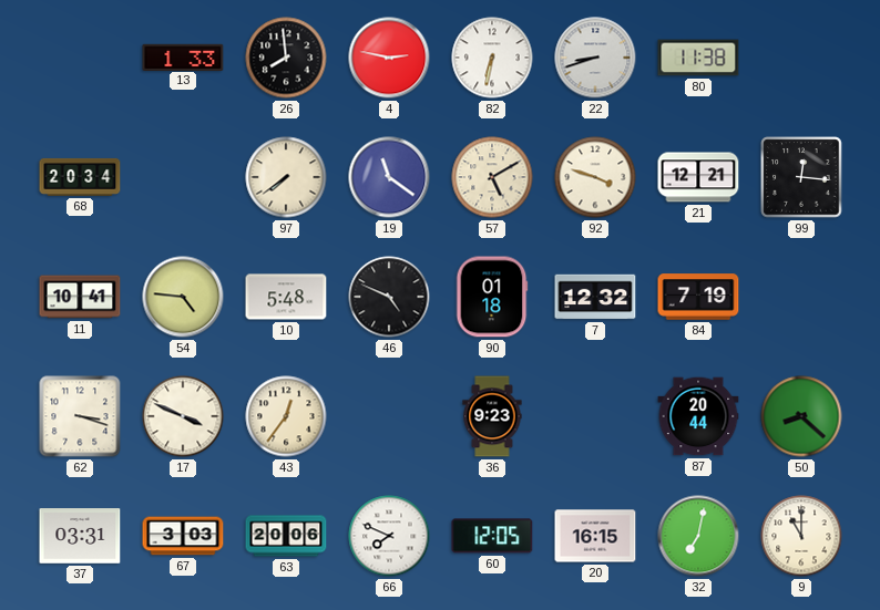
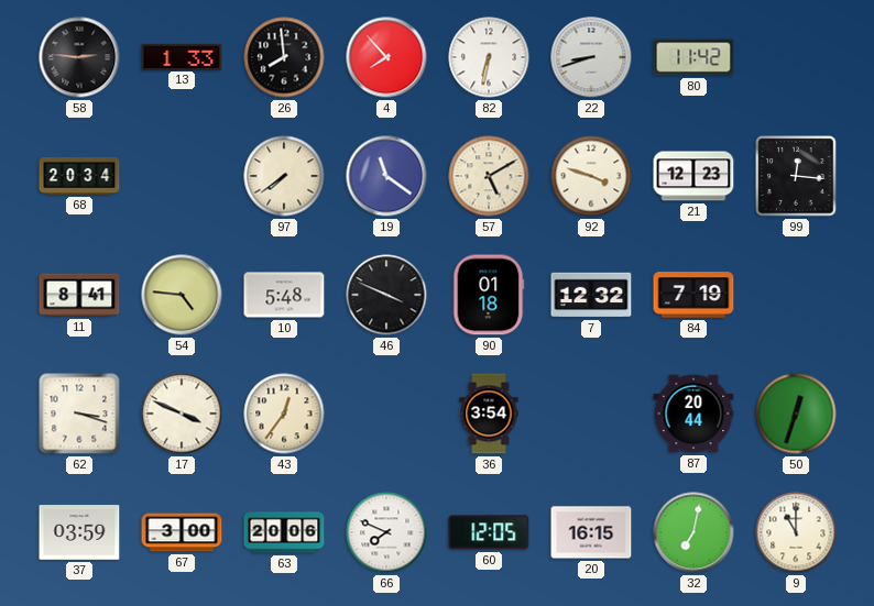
58: none -> 2:46
4: 2:47 -> 7:53
80: 11:38 -> 11:42
21: 12:21 -> 12:23
11: 10:41 -> 8:41
46: 4:49 -> 3:49
36: 9:23 -> 3:54
50: 8:22 -> 12:33
37: 03:31 -> 03:59
67: 3:03 -> 3:00
